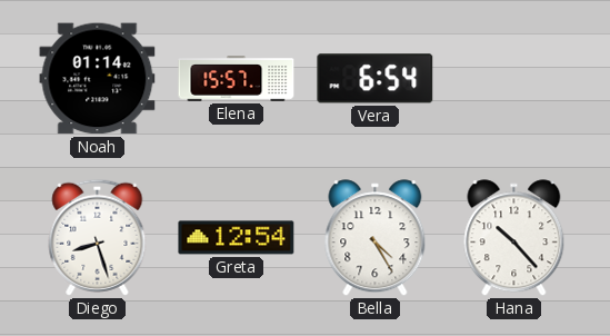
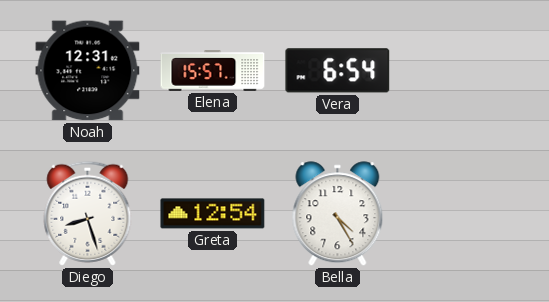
Noah: 01:14 -> 12:31
Hana: 10:23 -> none
